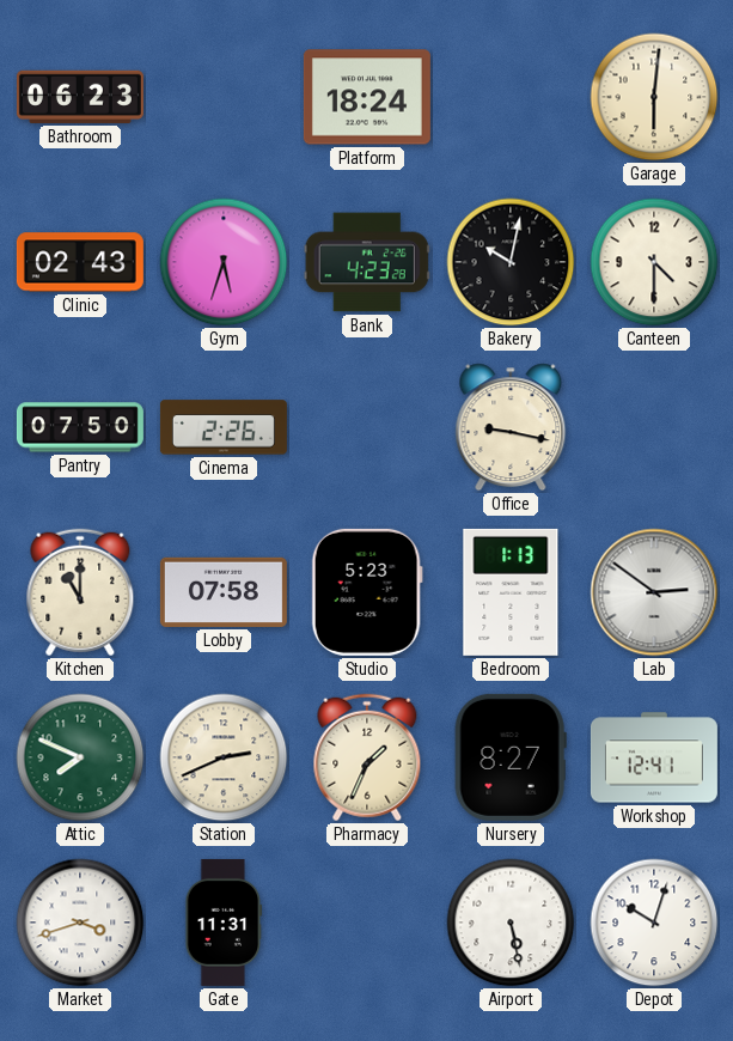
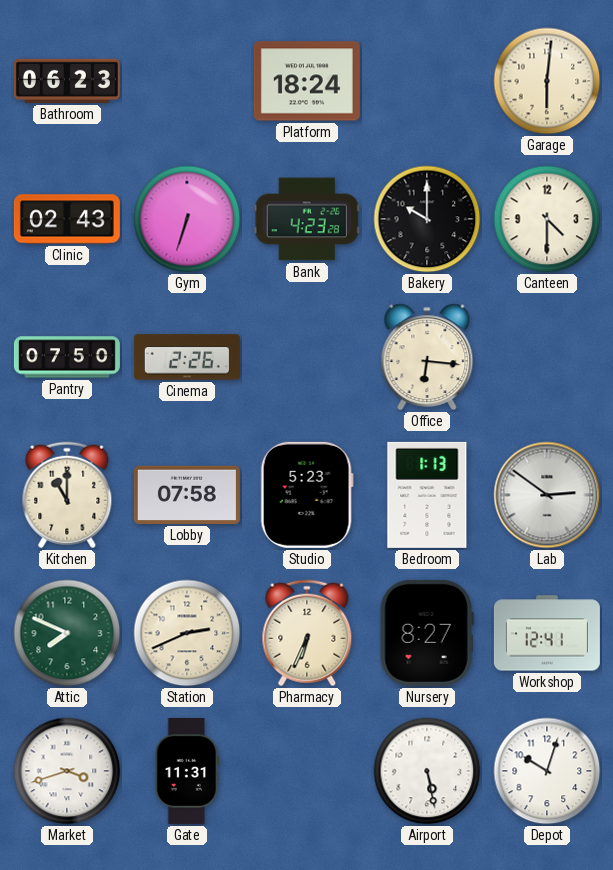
Gym: 5:33 -> 6:33
Bakery: 10:02 -> 10:00
Office: 9:17 -> 6:16
Pharmacy: 1:34 -> 6:34
